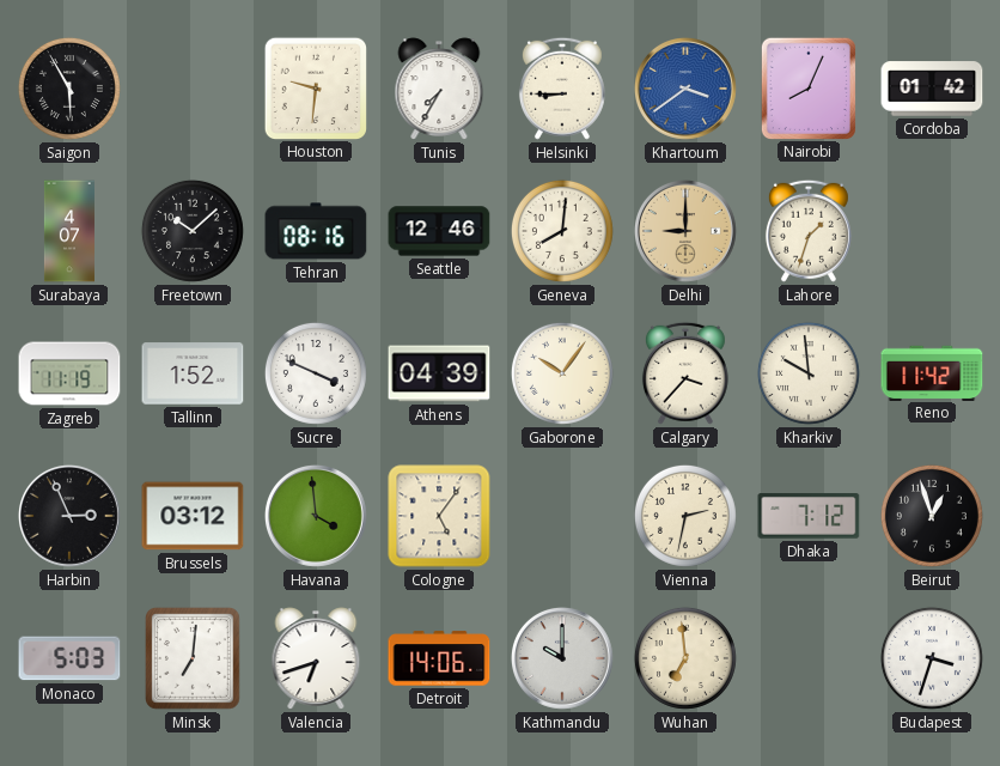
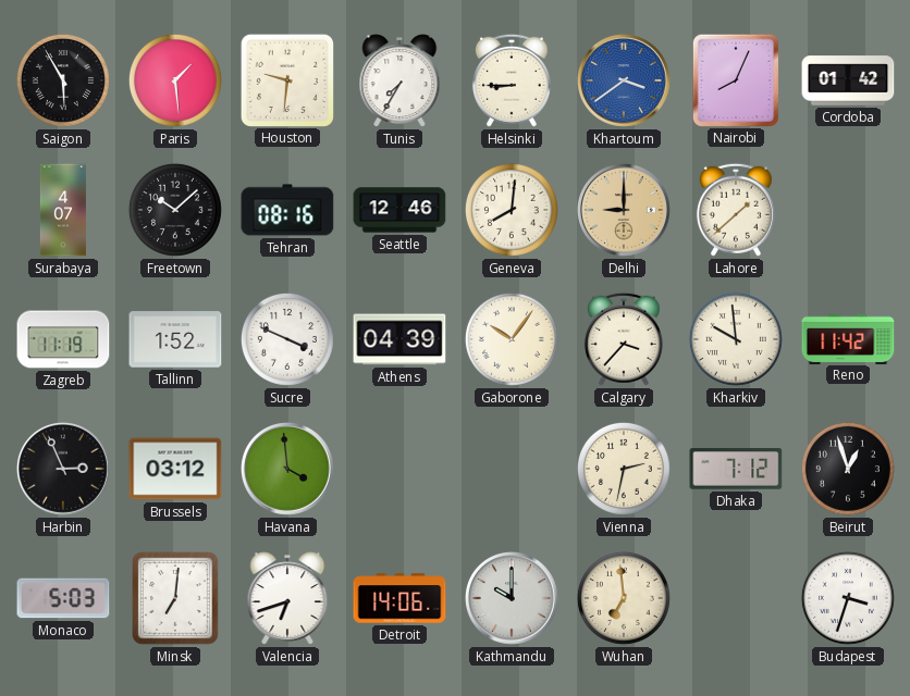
Paris: none -> 1:29
Lahore: 1:33 -> 1:38
Cologne: 5:06 -> none
